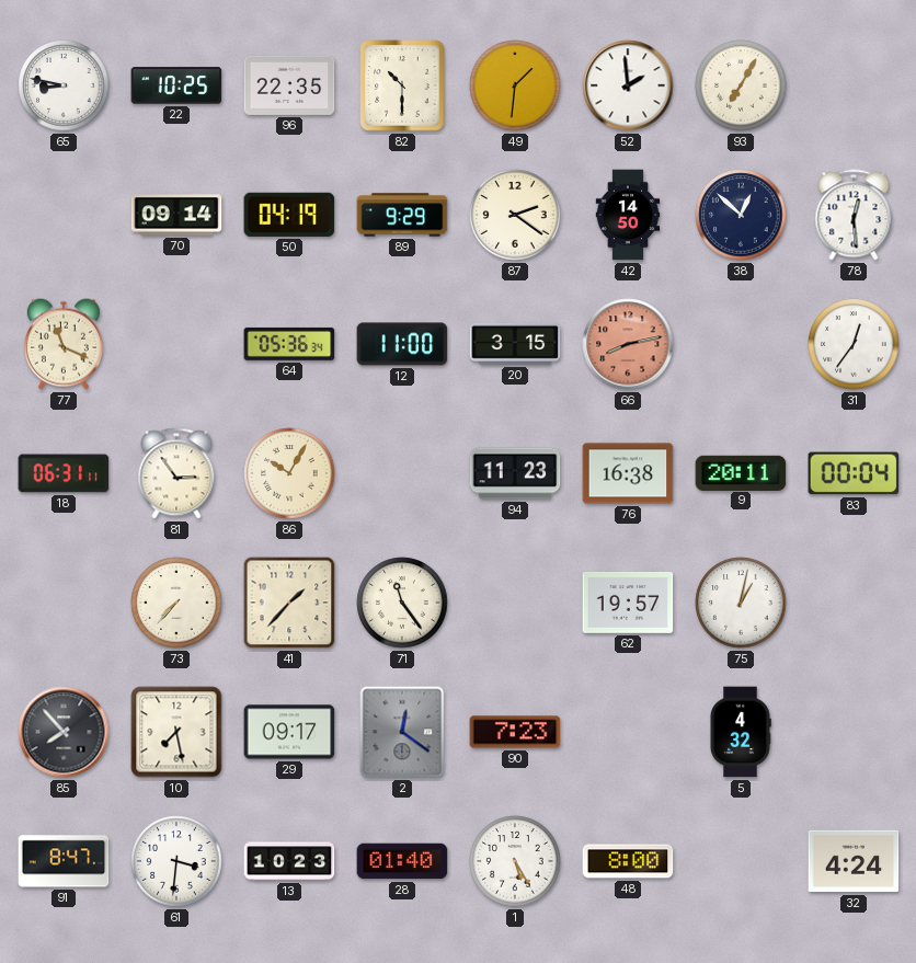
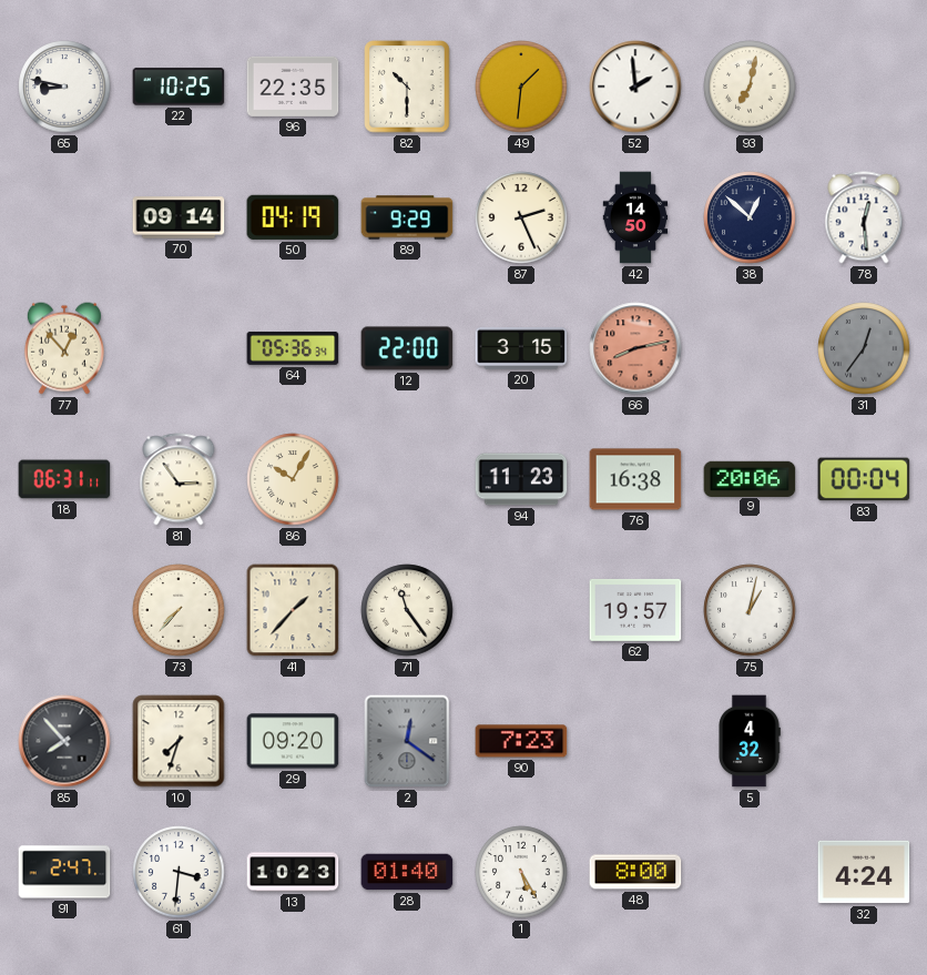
93: 7:05 -> 7:02
87: 2:21 -> 2:26
77: 11:19 -> 12:53
12: 11:00 -> 22:00
31 dial: white -> grey
9: 20:11 -> 20:06
10: 7:28 -> 7:33
29: 09:17 -> 09:20
91: 8:47 -> 2:47
